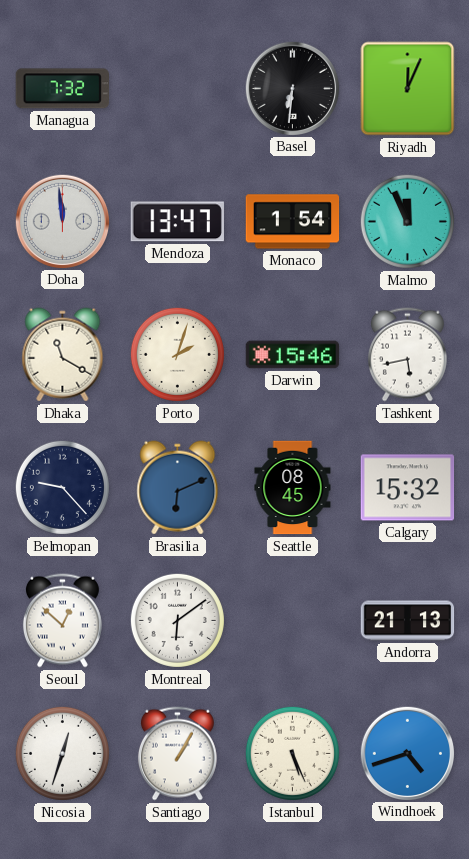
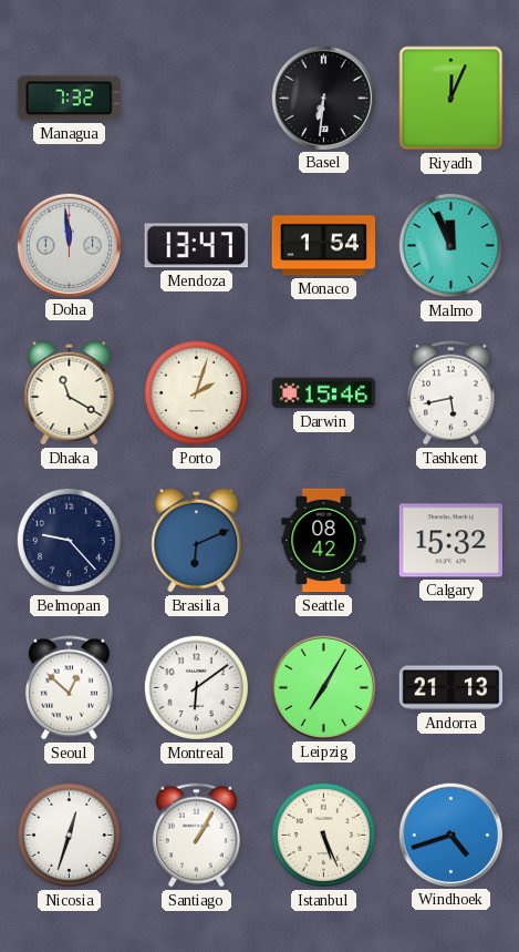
Seattle: 08:45 -> 08:42
Leipzig: none -> 7:05
